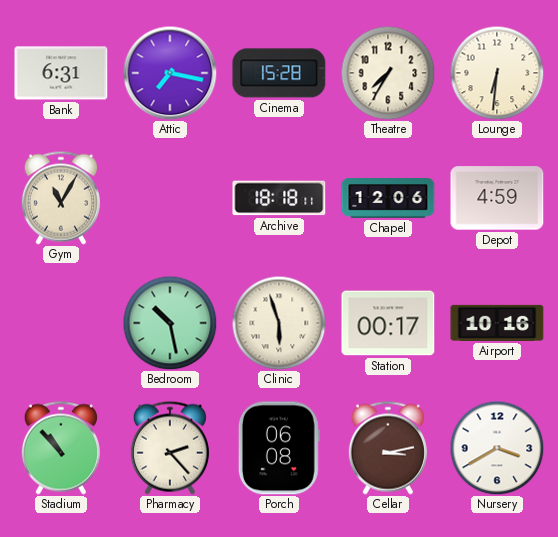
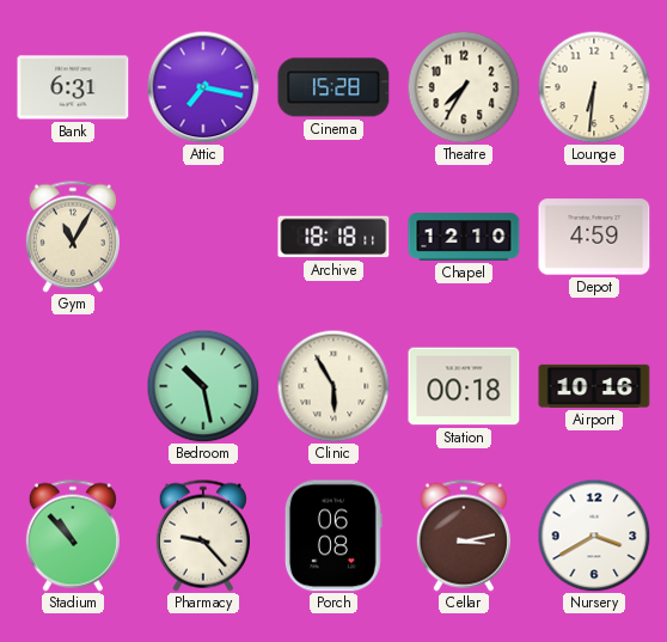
Chapel: 12:06 -> 12:10
Clinic: 5:57 -> 5:55
Station: 00:17 -> 00:18
Pharmacy: 2:23 -> 9:23
